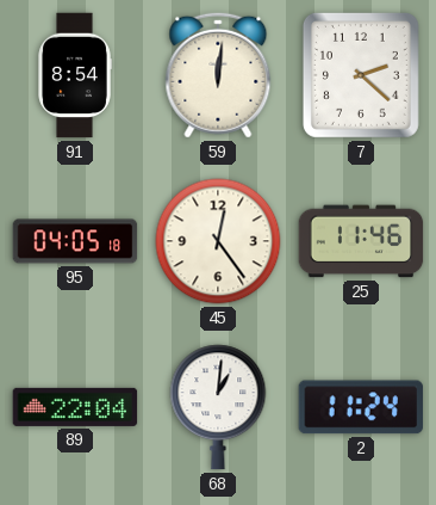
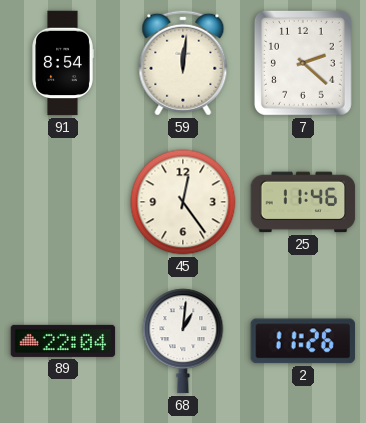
95: 04:05 -> none
2: 11:24 -> 11:26
